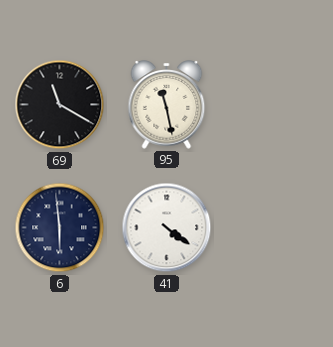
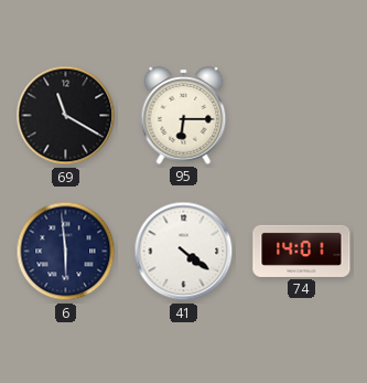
95: 11:28 -> 6:15
74: none -> 14:01
